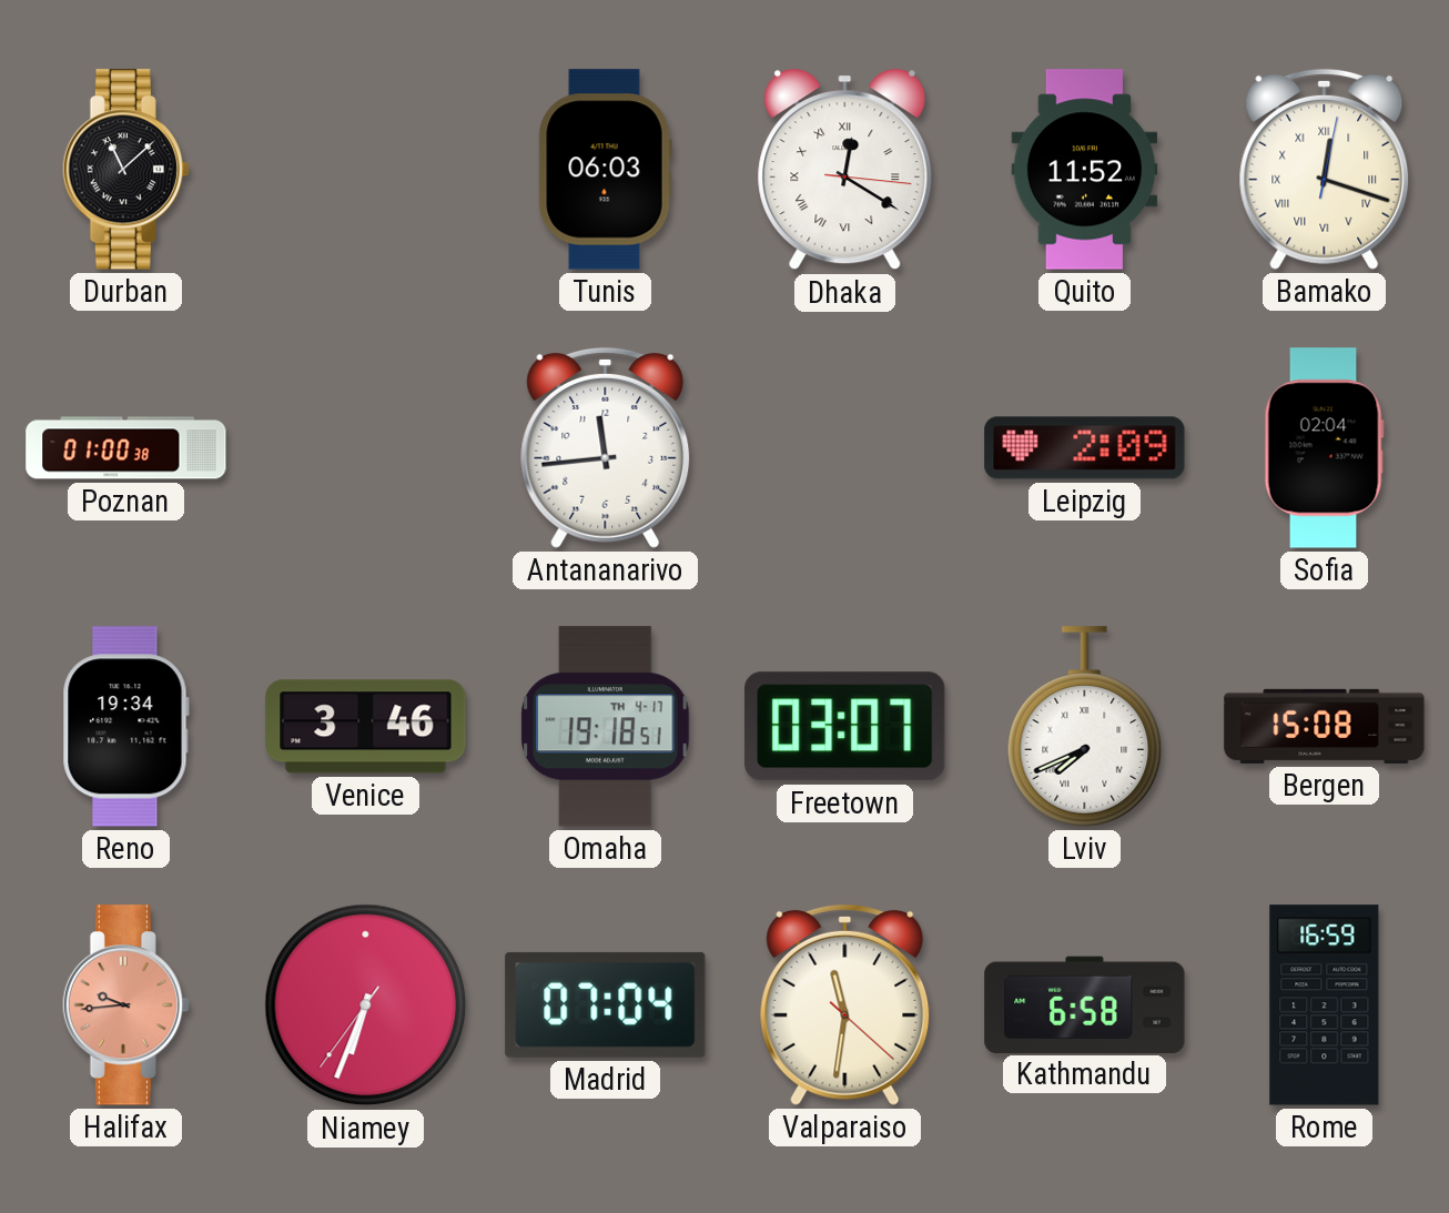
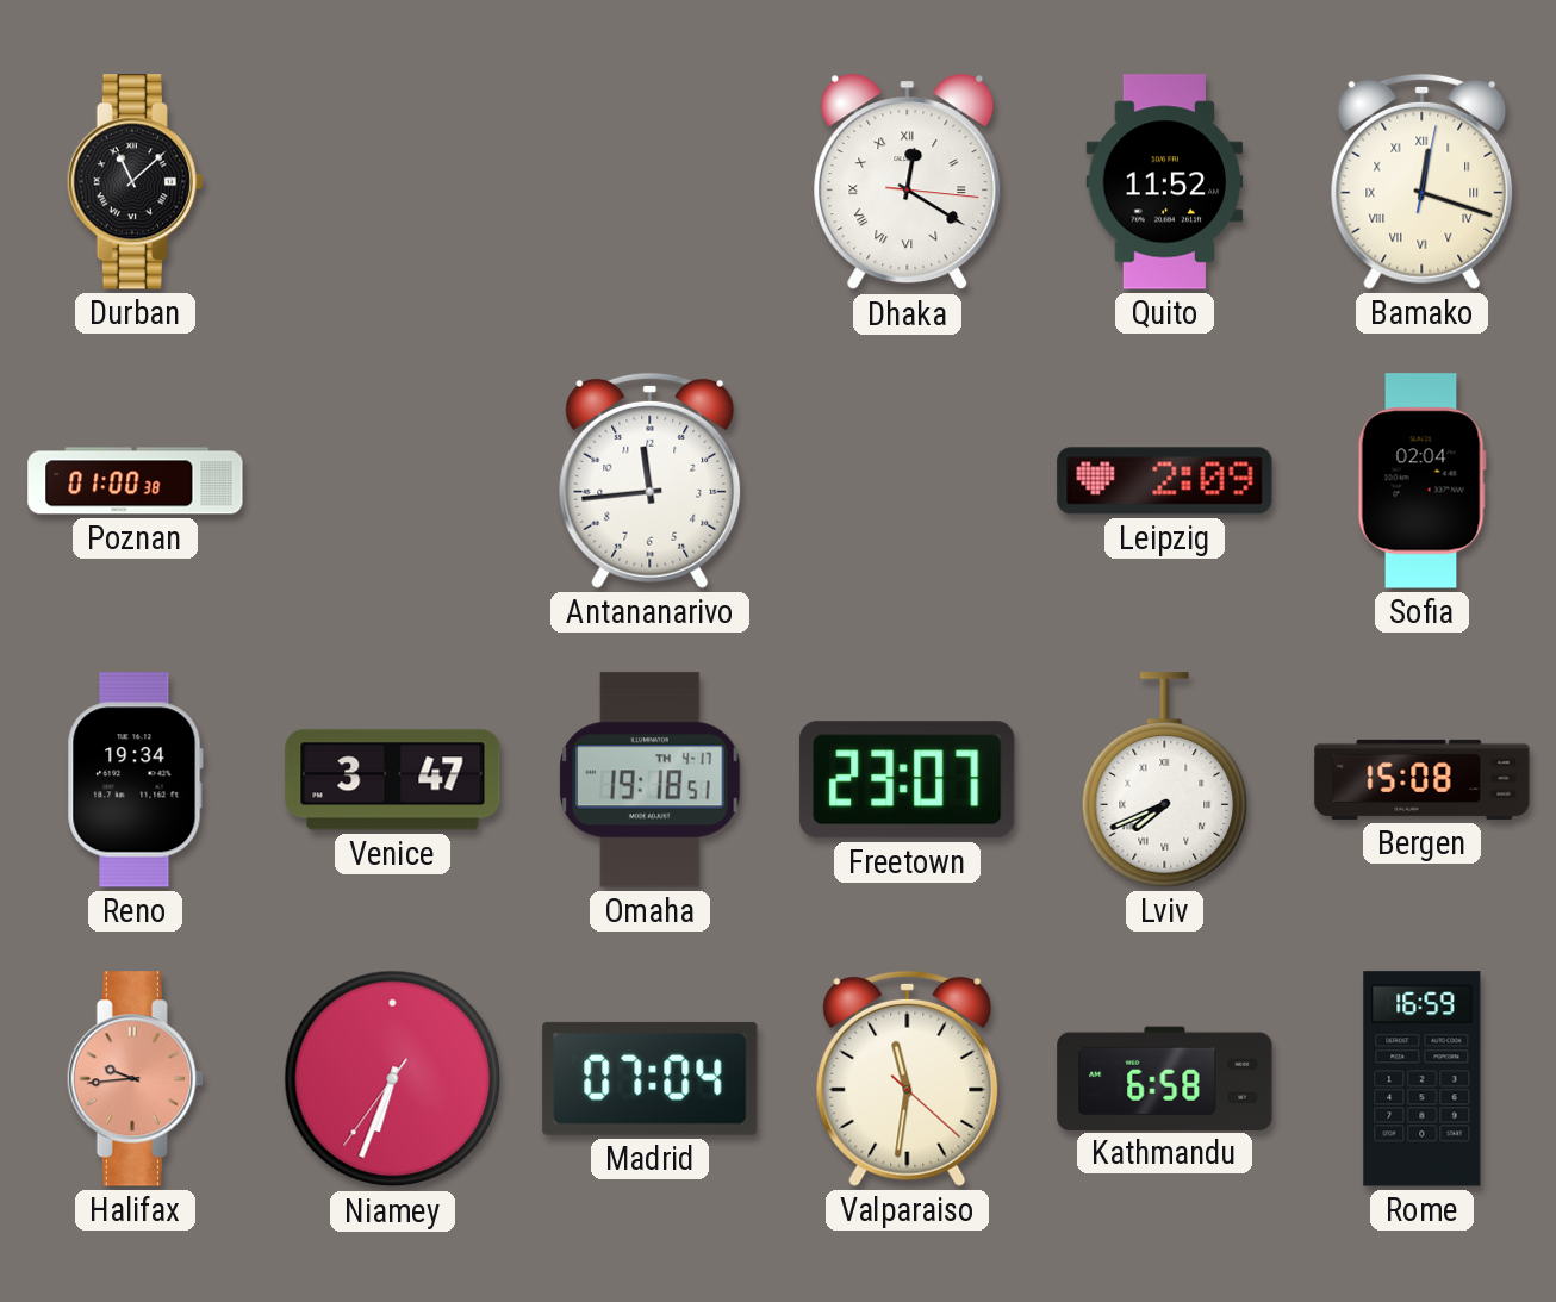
Tunis: 06:03 -> none
Venice: 3:46 -> 3:47
Freetown: 03:07 -> 23:07
